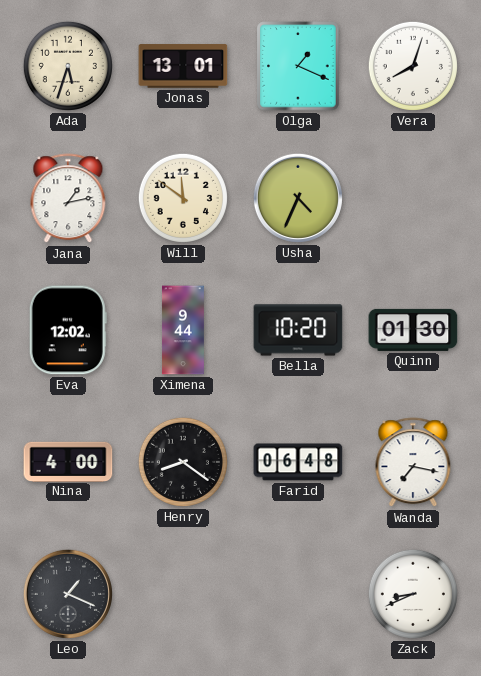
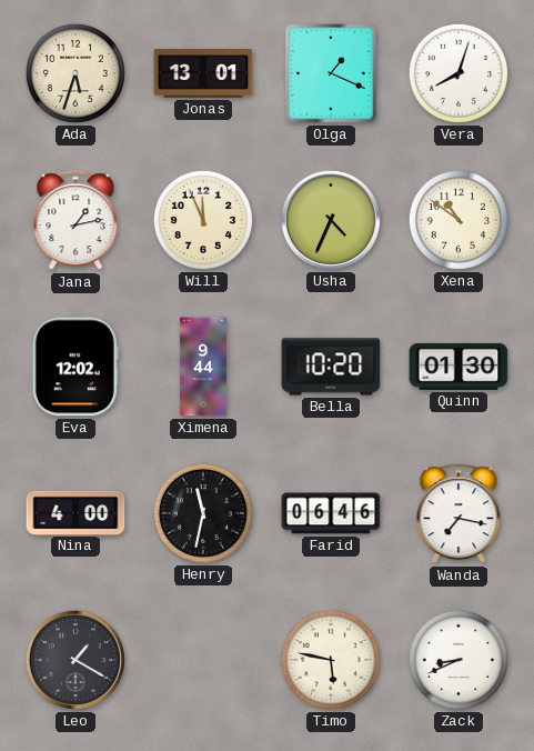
Will: 11:51 -> 11:56
Xena: none -> 10:51
Henry: 8:21 -> 11:32
Farid: 06:48 -> 06:46
Leo: 1:19 -> 1:20
Timo: none -> 5:47
